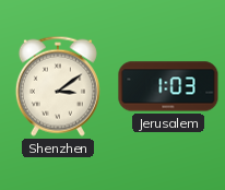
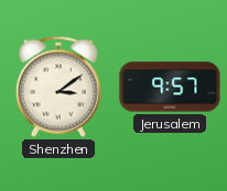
Jerusalem: 1:03 -> 9:57
